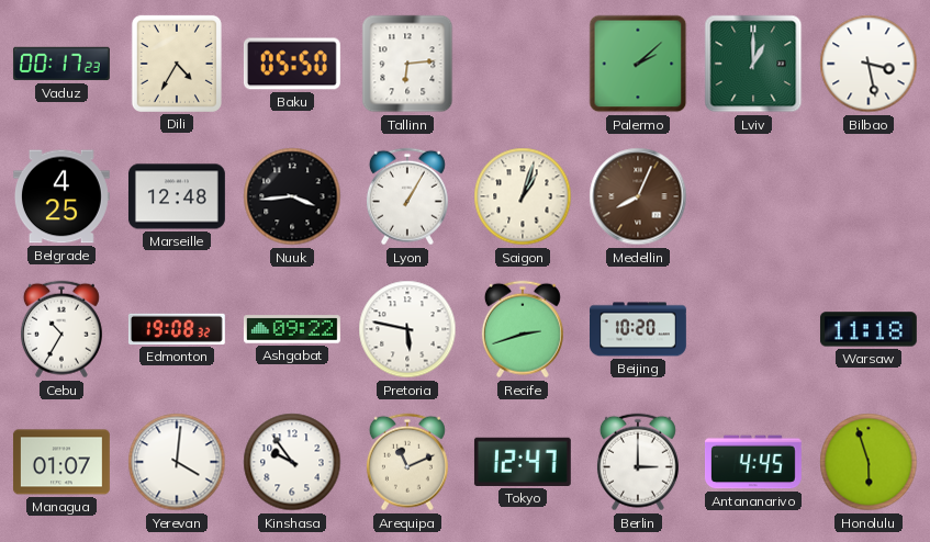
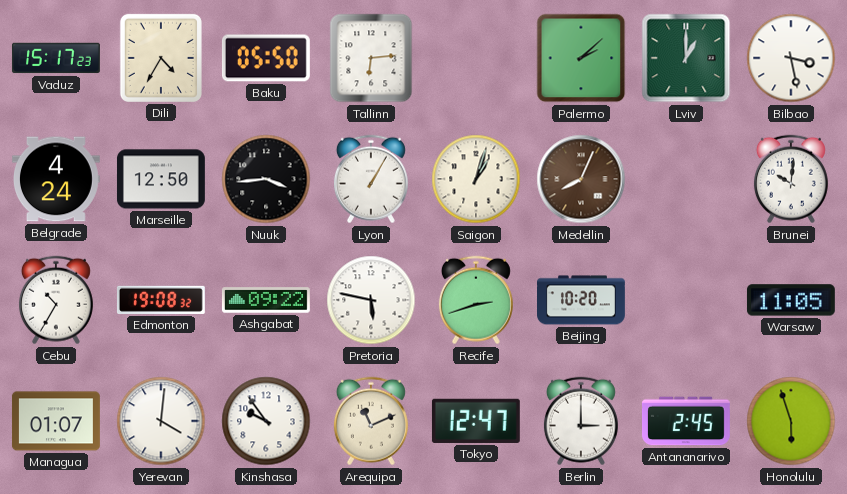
Vaduz: 00:17 -> 15:17
Belgrade: 4:25 -> 4:24
Marseille: 12:48 -> 12:50
Brunei: none -> 10:01
Warsaw: 11:18 -> 11:05
Antananarivo: 4:45 -> 2:45
